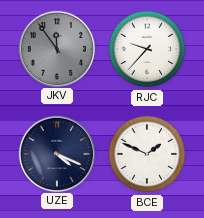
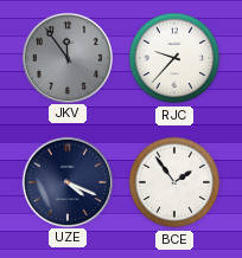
BCE: 1:49 -> 1:54
